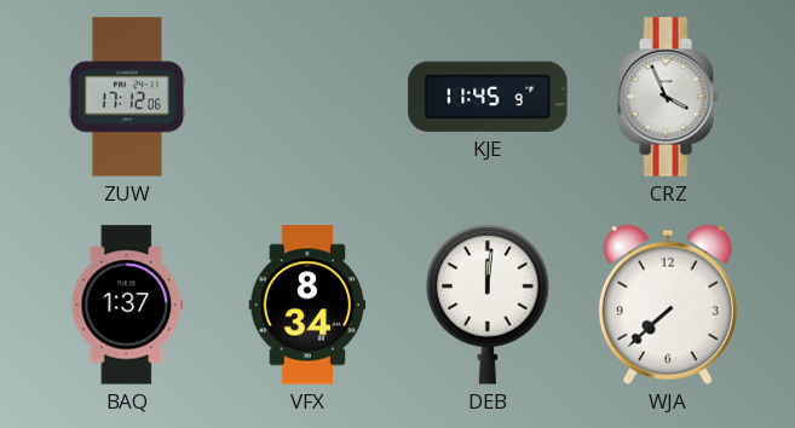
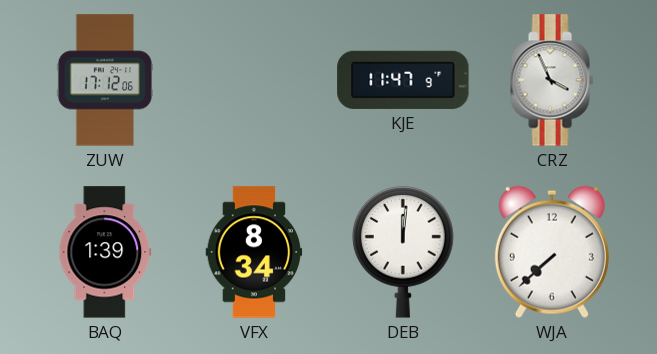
KJE: 11:45 -> 11:47
BAQ: 1:37 -> 1:39
